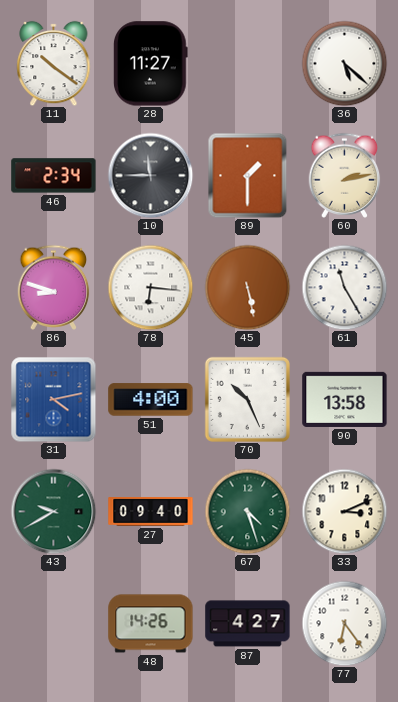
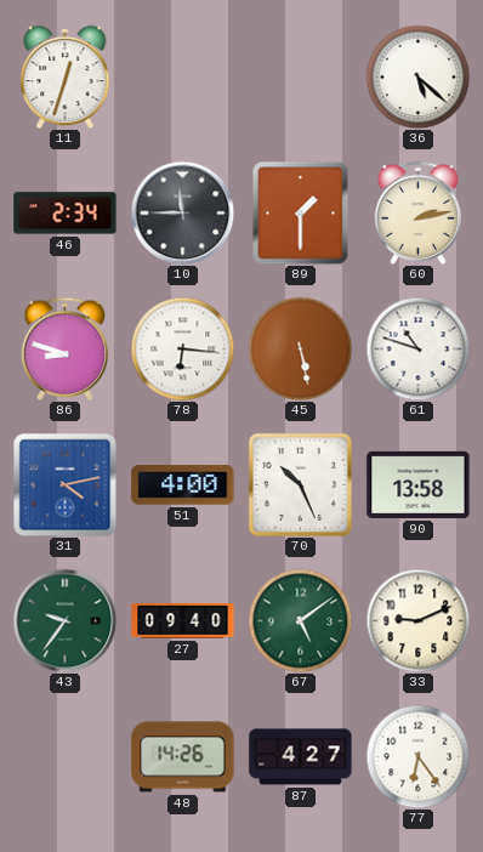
11: 10:21 -> 12:33
28: 11:27 -> none
61: 11:25 -> 10:48
43: 9:40 -> 9:36
67: 4:27 -> 5:09
33: 3:11 -> 9:11
